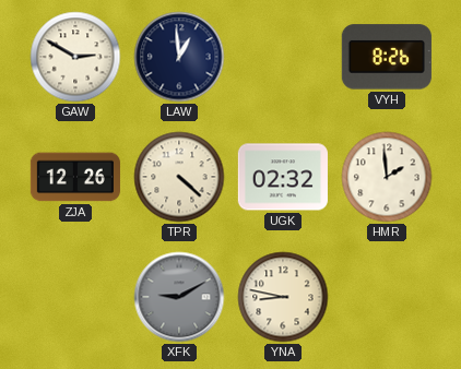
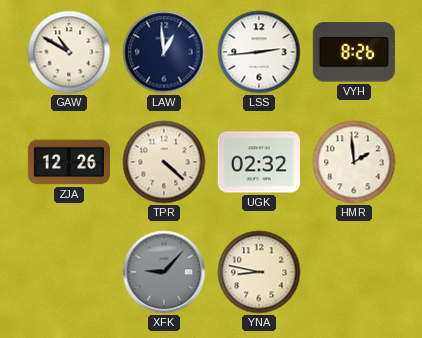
GAW: 2:50 -> 10:50
LSS: none -> 2:44
XFK: 9:10 -> 9:07
